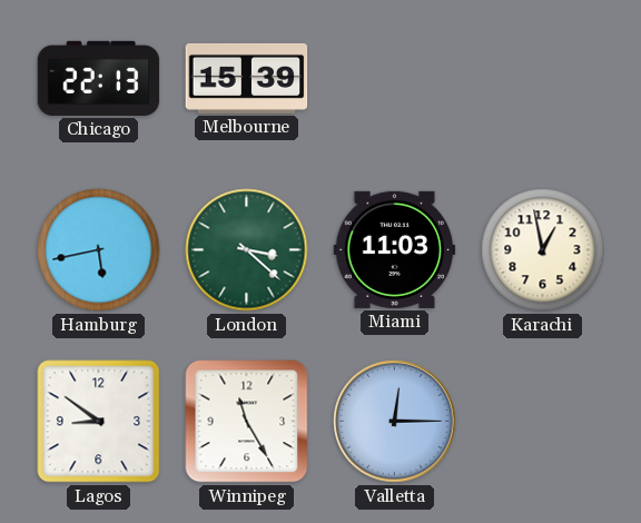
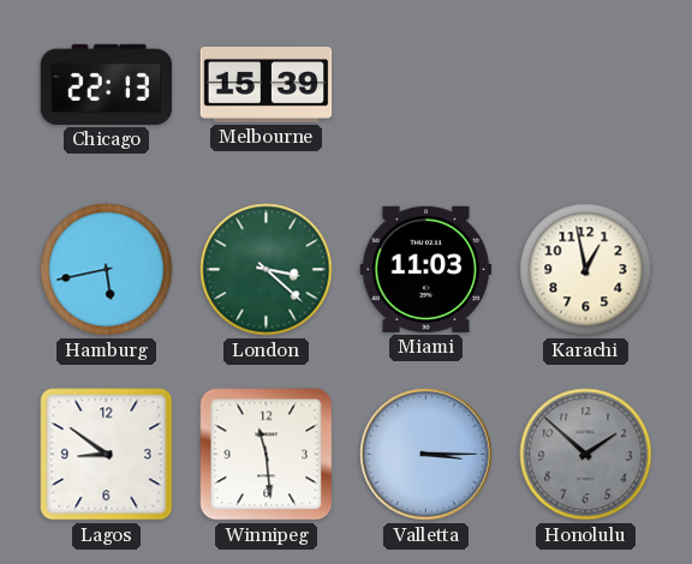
Winnipeg: 11:25 -> 11:29
Valletta: 12:15 -> 3:15
Honolulu: none -> 1:52
